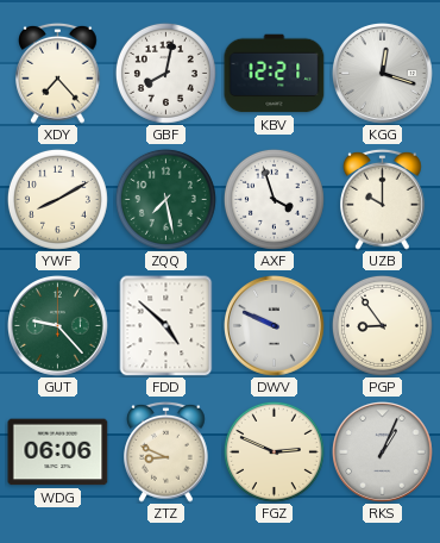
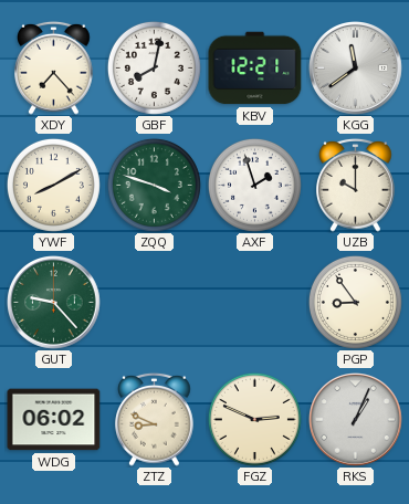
KGG: 12:18 -> 11:39
ZQQ: 7:28 -> 3:48
AXF: 3:57 -> 1:57
FDD: 4:52 -> none
DWV: 9:49 -> none
WDG: 06:06 -> 06:02
